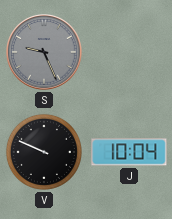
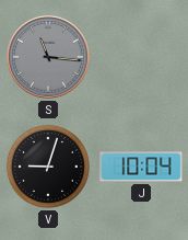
S: 9:26 -> 11:16
V: 9:49 -> 9:03
